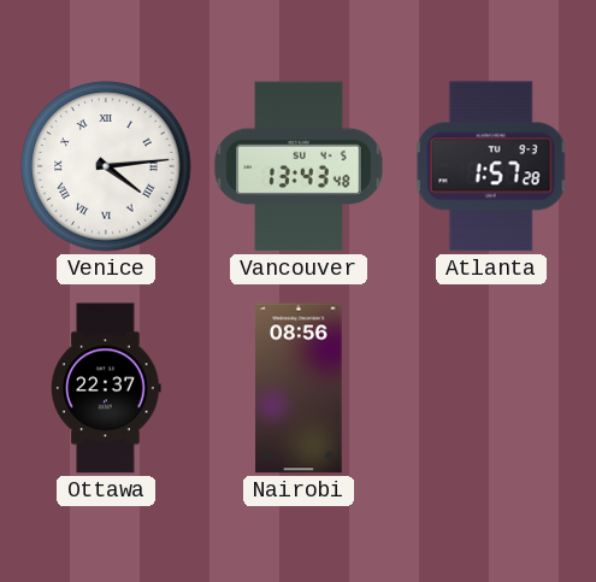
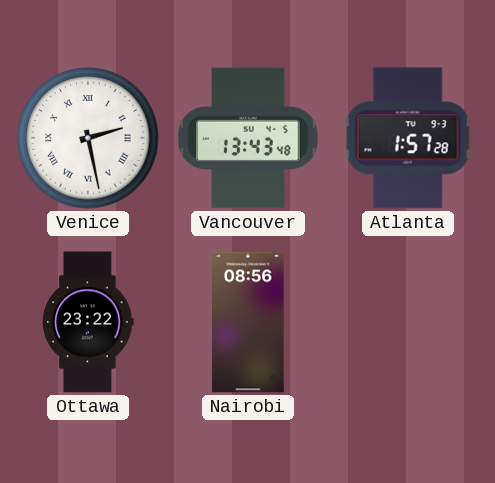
Venice: 4:14 -> 2:28
Ottawa: 22:37 -> 23:22
